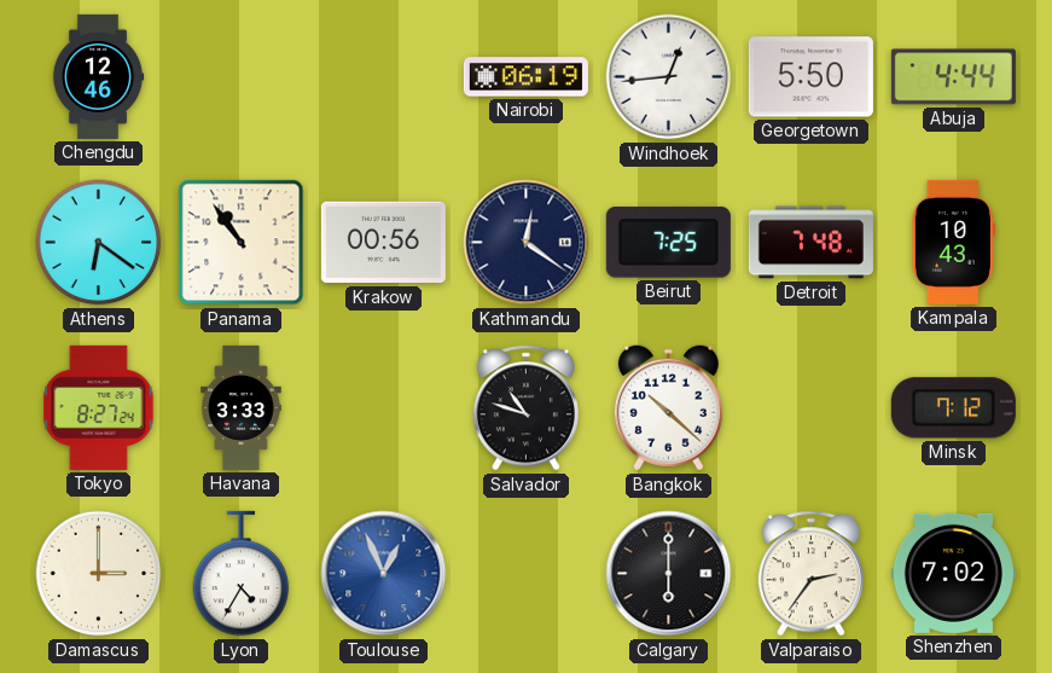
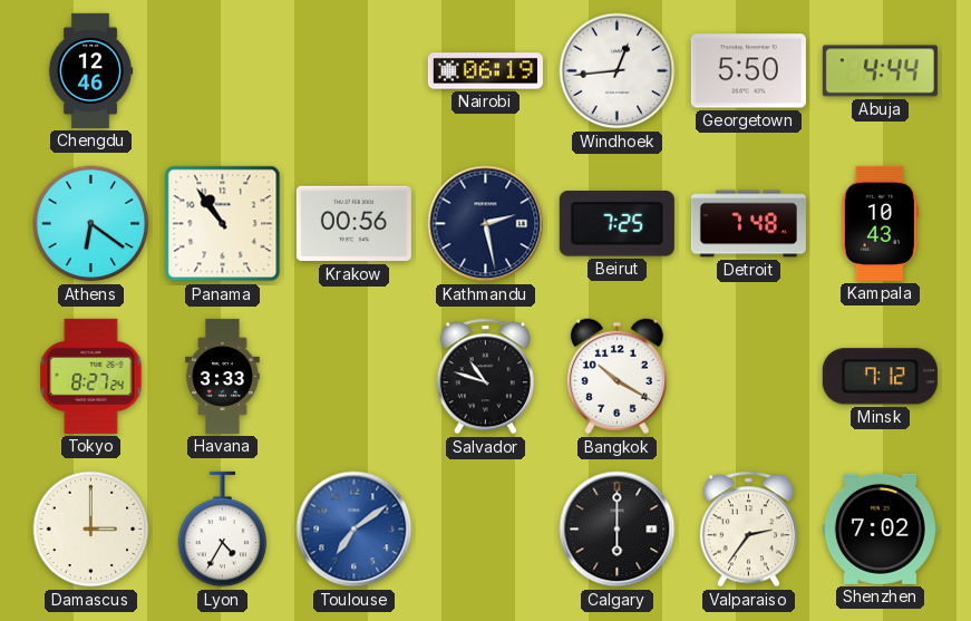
Kathmandu: 12:21 -> 2:28
Bangkok: 10:22 -> 10:20
Toulouse: 12:56 -> 7:09
